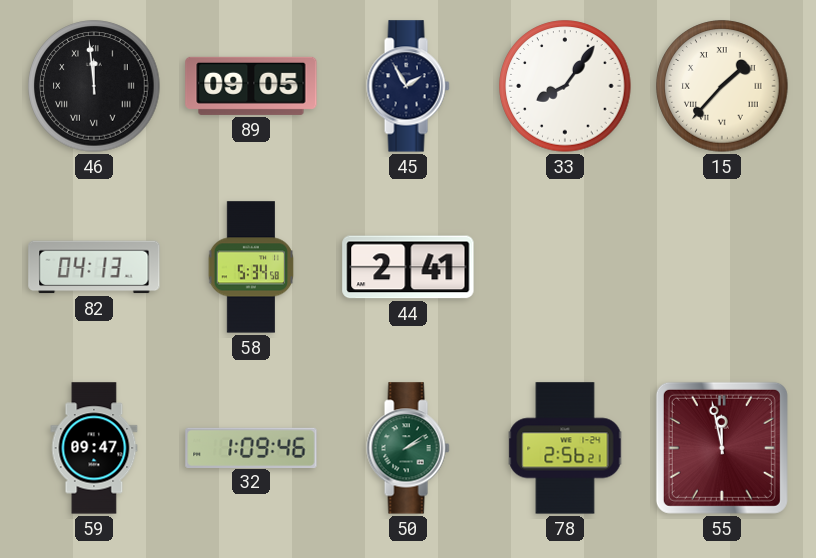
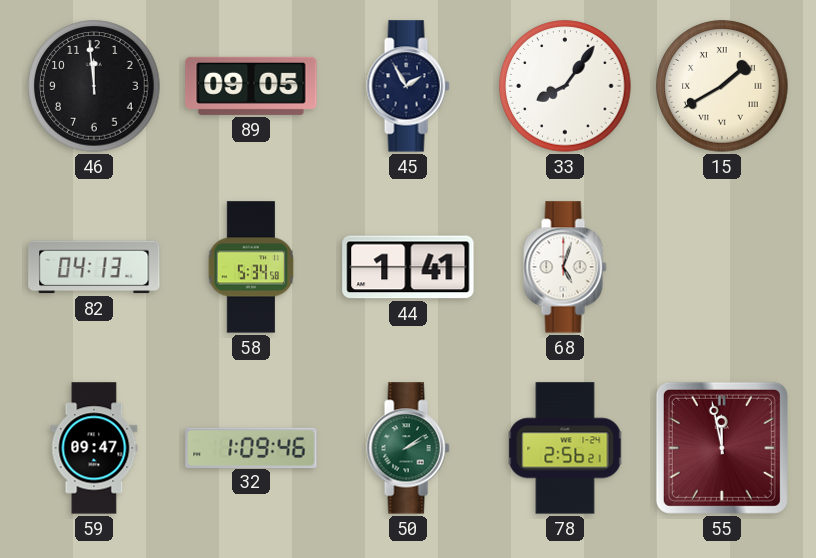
46 numerals: Roman -> Arabic
15: 1:37 -> 1:40
44: 2:41 -> 1:41
68: none -> 5:03
